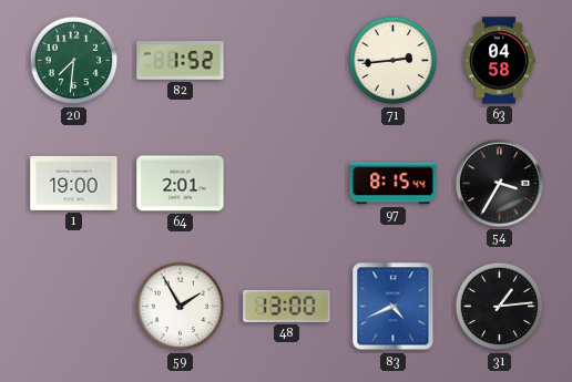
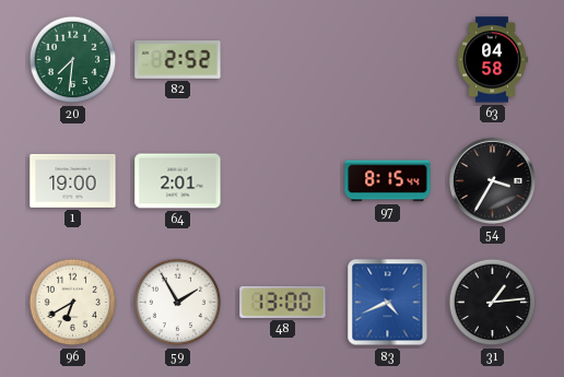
82: 1:52 -> 2:52
71: 2:44 -> none
96: none -> 6:40
